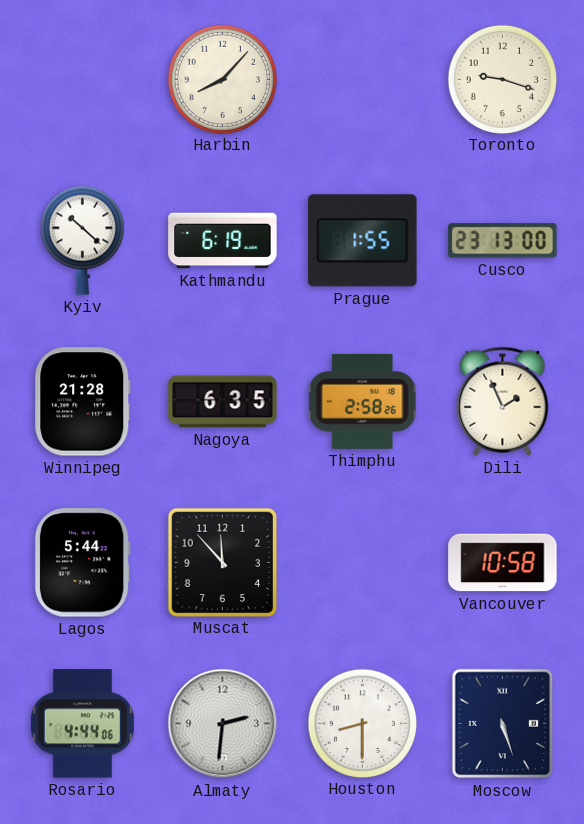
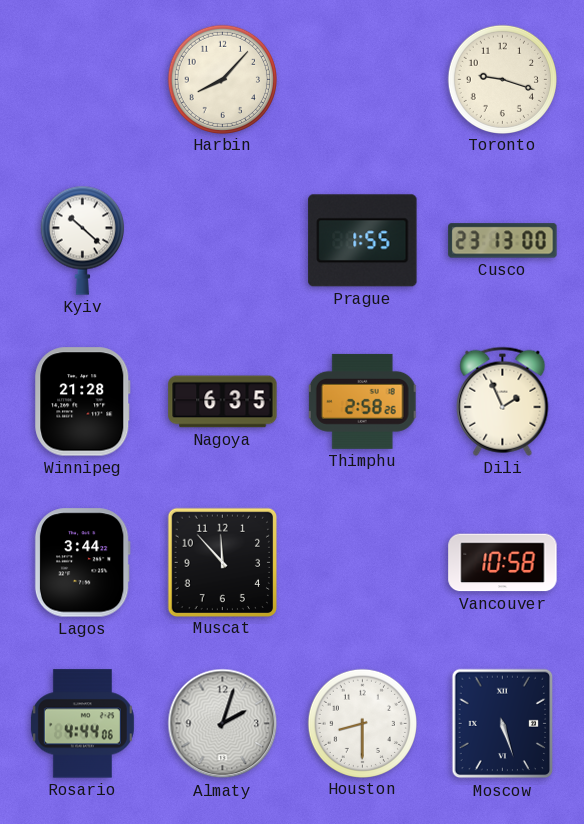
Kathmandu: 6:19 -> none
Lagos: 5:44 -> 3:44
Almaty: 2:31 -> 2:03
